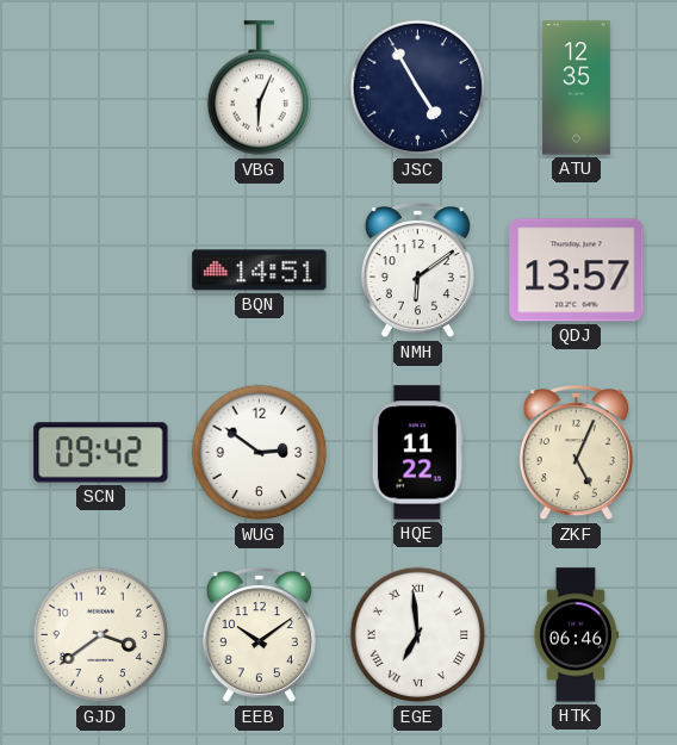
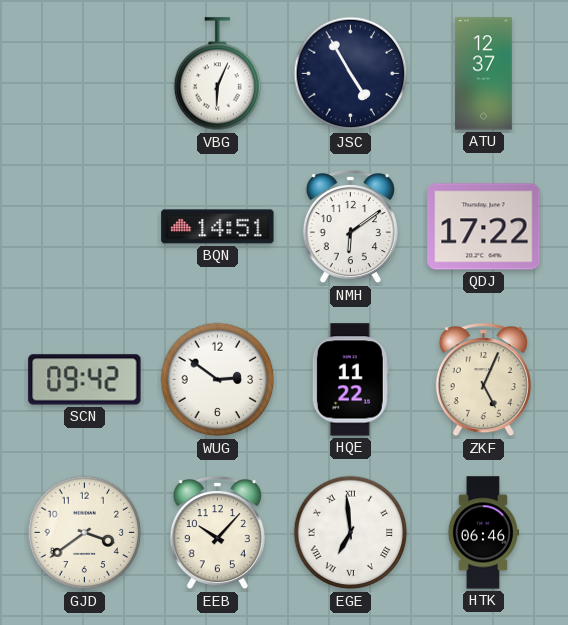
ATU: 12:35 -> 12:37
QDJ: 13:57 -> 17:22
EEB: 10:09 -> 10:07
